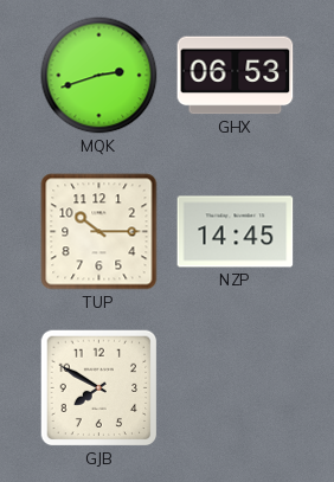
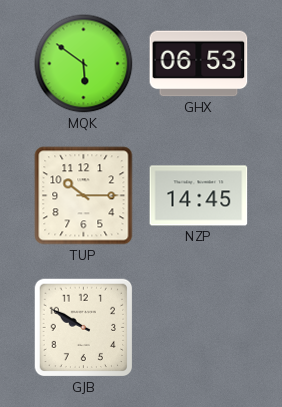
MQK: 2:42 -> 5:51
GJB: 7:50 -> 9:50
